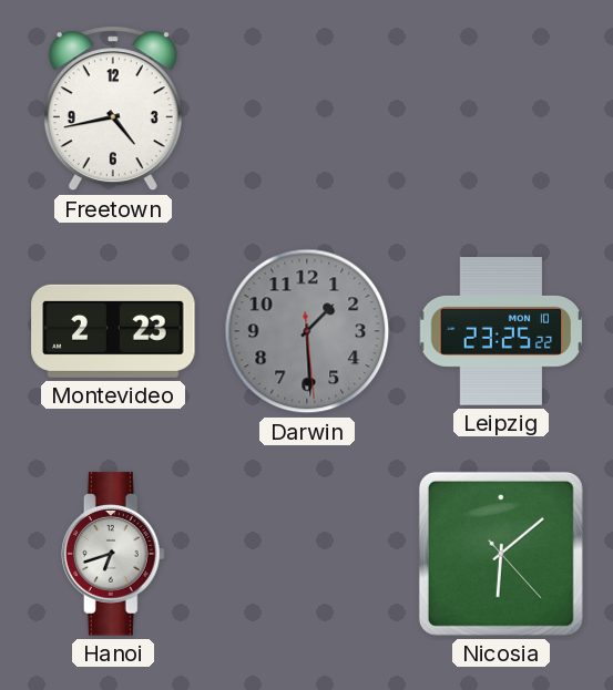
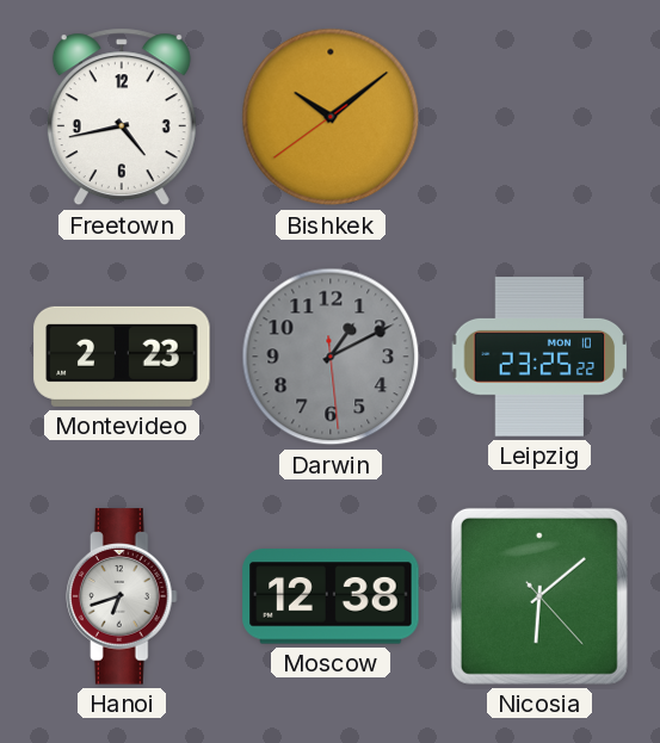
Bishkek: none -> 10:08
Darwin: 1:29 -> 1:10
Moscow: none -> 12:38
